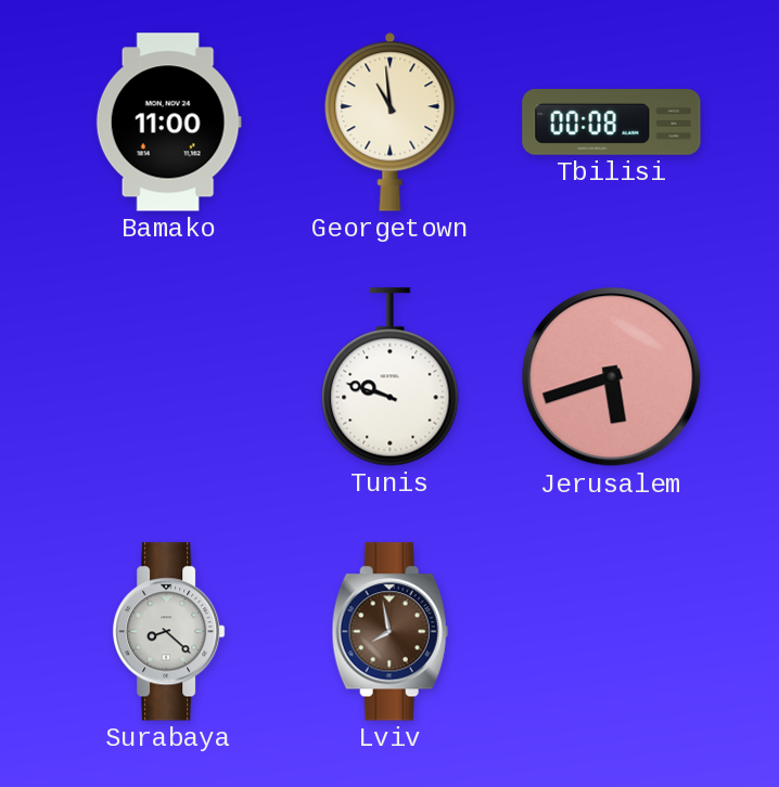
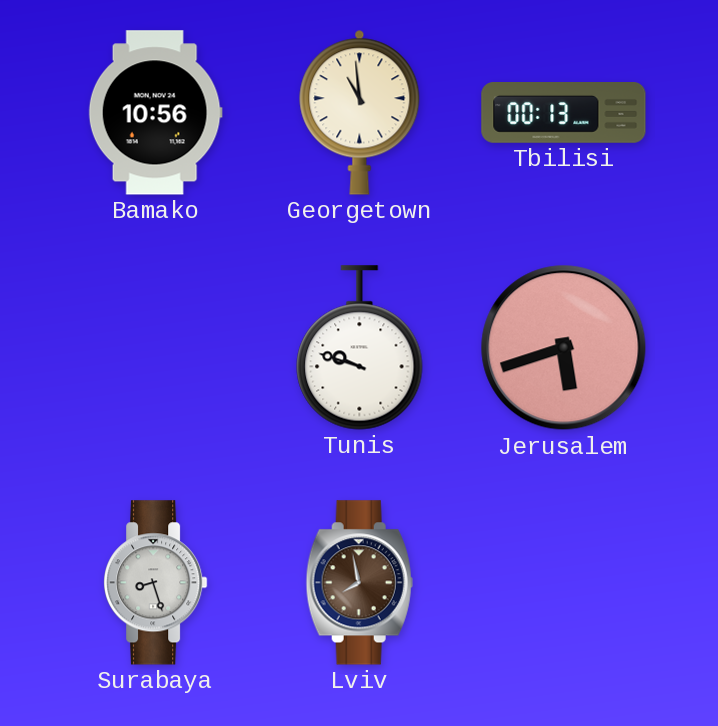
Bamako: 11:00 -> 10:56
Tbilisi: 00:08 -> 00:13
Surabaya: 8:22 -> 8:27
